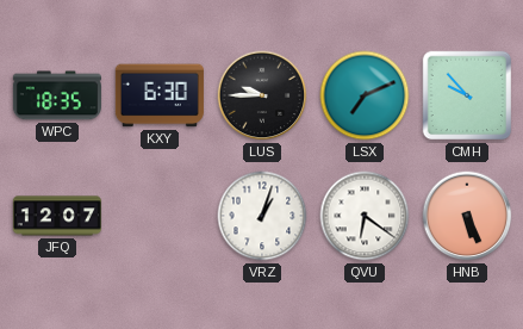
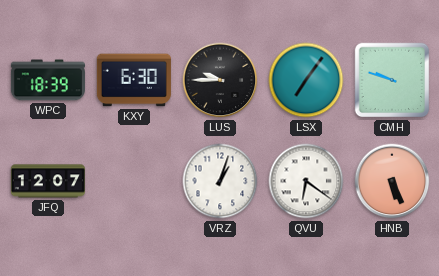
WPC: 18:35 -> 18:39
LSX: 7:11 -> 7:06
CMH: 9:53 -> 9:48
